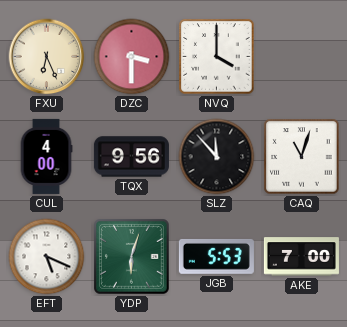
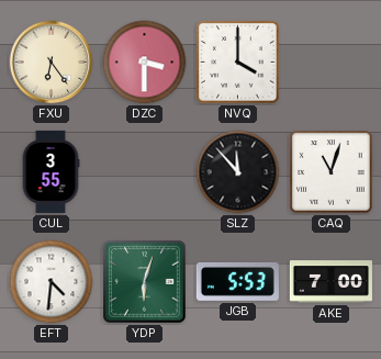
FXU: 6:26 -> 6:24
CUL: 4:00 -> 3:55
TQX: 9:56 -> none
EFT: 5:19 -> 4:31
